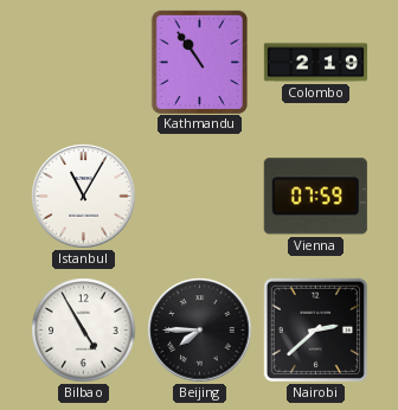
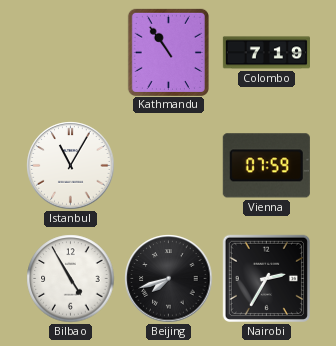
Colombo: 2:19 -> 7:19
Beijing: 7:45 -> 7:42
Nairobi: 2:38 -> 2:35
